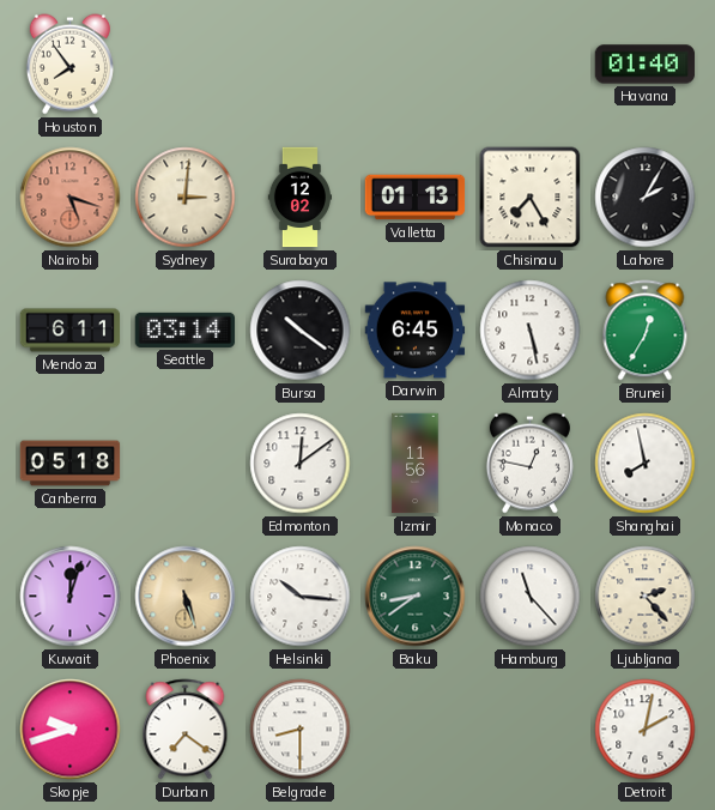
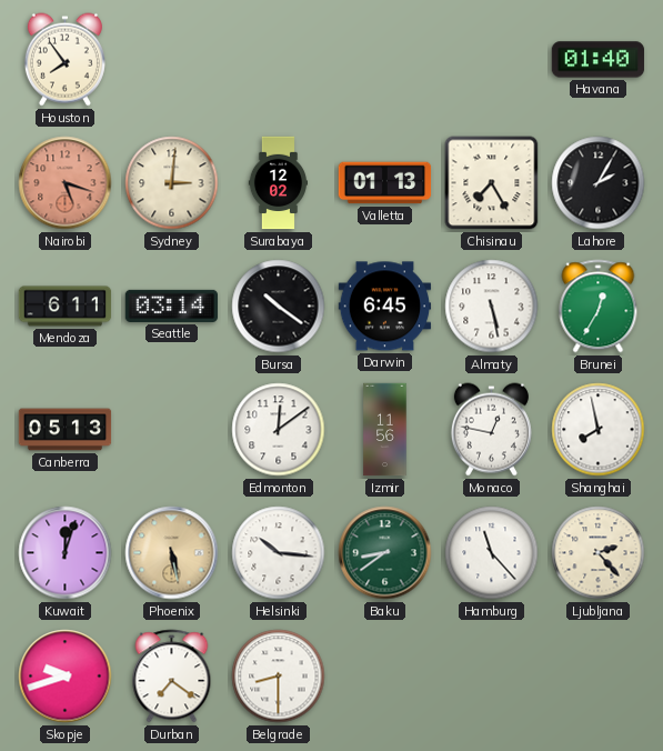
Canberra: 05:18 -> 05:13
Phoenix: 5:27 -> 5:28
Detroit: 2:02 -> none
